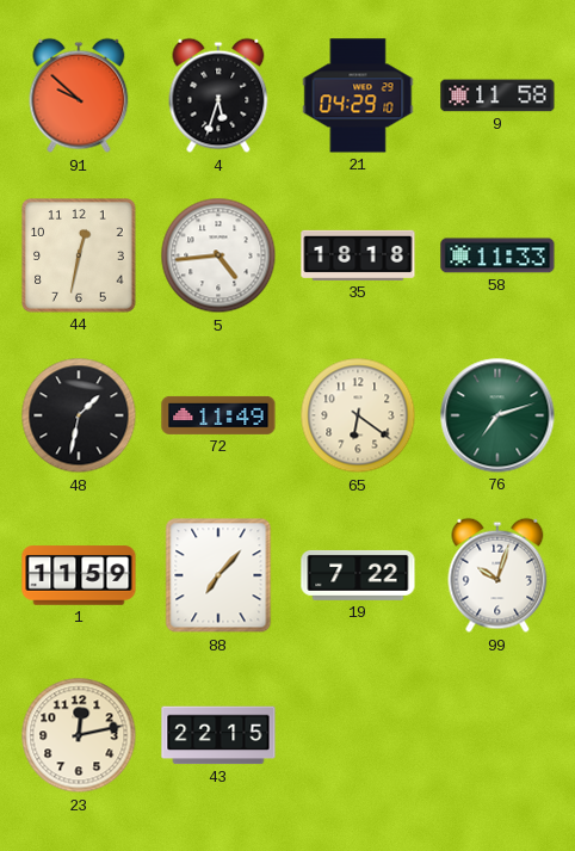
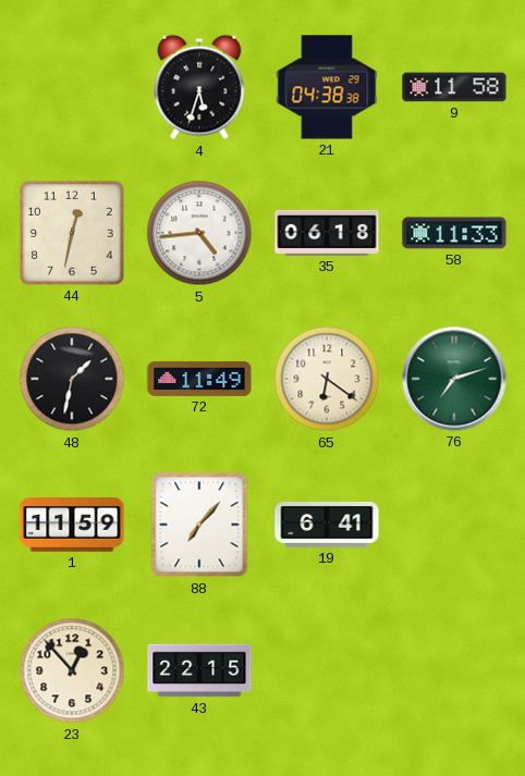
91: 9:52 -> none
21: 04:29 -> 04:38
35: 18:18 -> 06:18
19: 7:22 -> 6:41
99: 10:03 -> none
23: 12:13 -> 12:53
